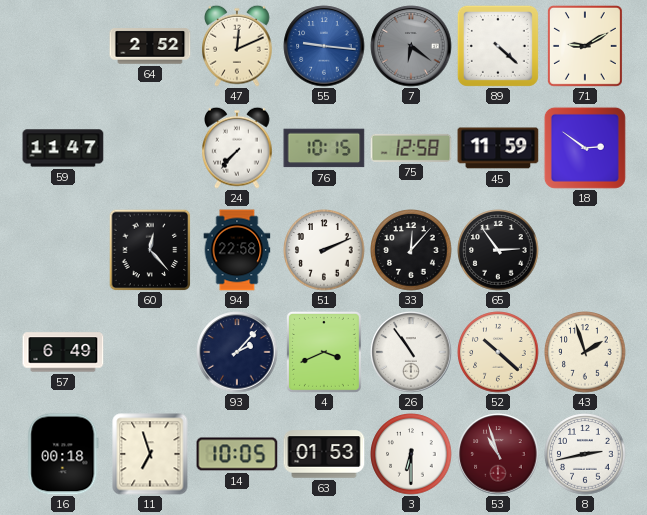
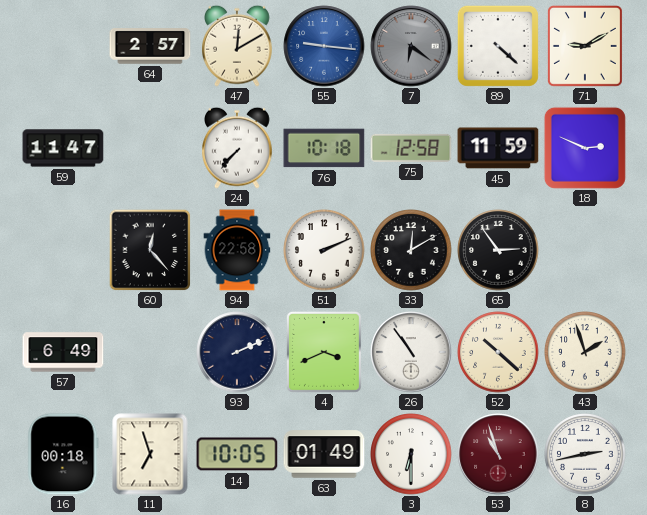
64: 2:52 -> 2:57
47: 12:11 -> 12:10
76: 10:15 -> 10:18
18: 2:51 -> 2:49
33: 12:07 -> 12:10
93: 2:07 -> 2:11
63: 01:53 -> 01:49
